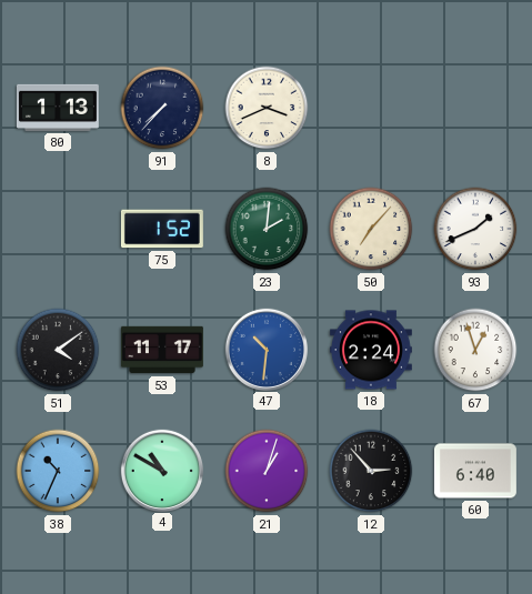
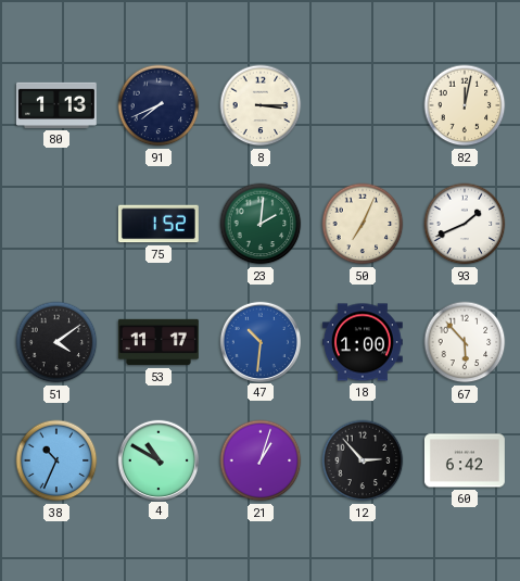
91: 7:37 -> 7:41
8: 3:41 -> 3:15
82: none -> 12:02
50: 7:07 -> 7:04
18: 2:24 -> 1:00
67: 12:57 -> 5:53
60: 6:40 -> 6:42
